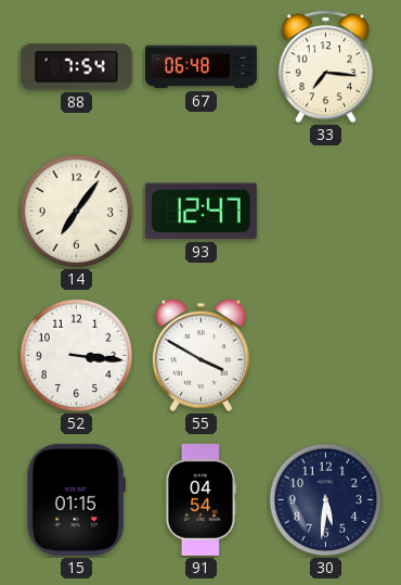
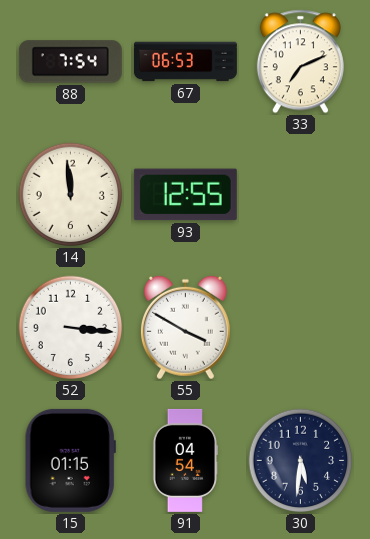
67: 06:48 -> 06:53
33: 7:16 -> 7:11
14: 7:06 -> 11:59
93: 12:47 -> 12:55
